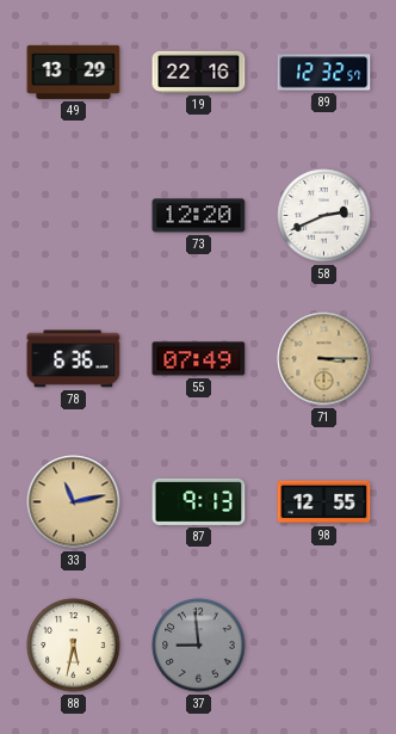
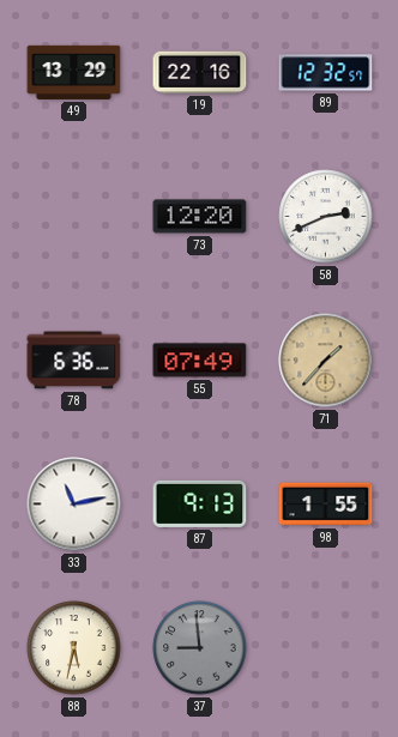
71: 3:15 -> 1:37
33 dial: champagne -> white
98: 12:55 -> 1:55
